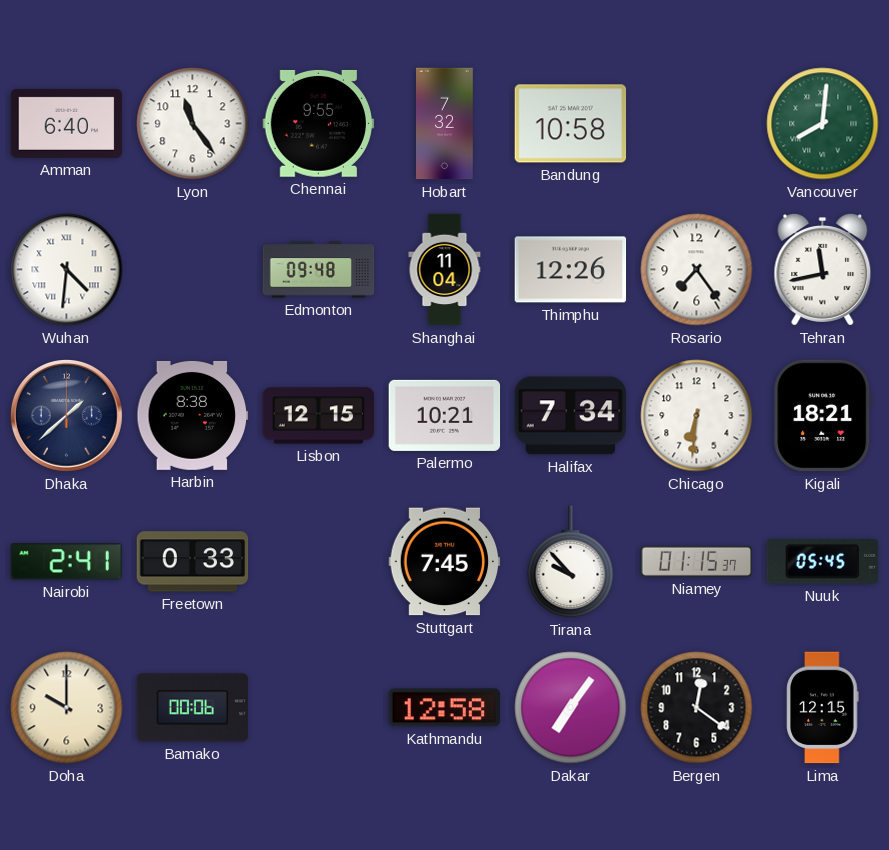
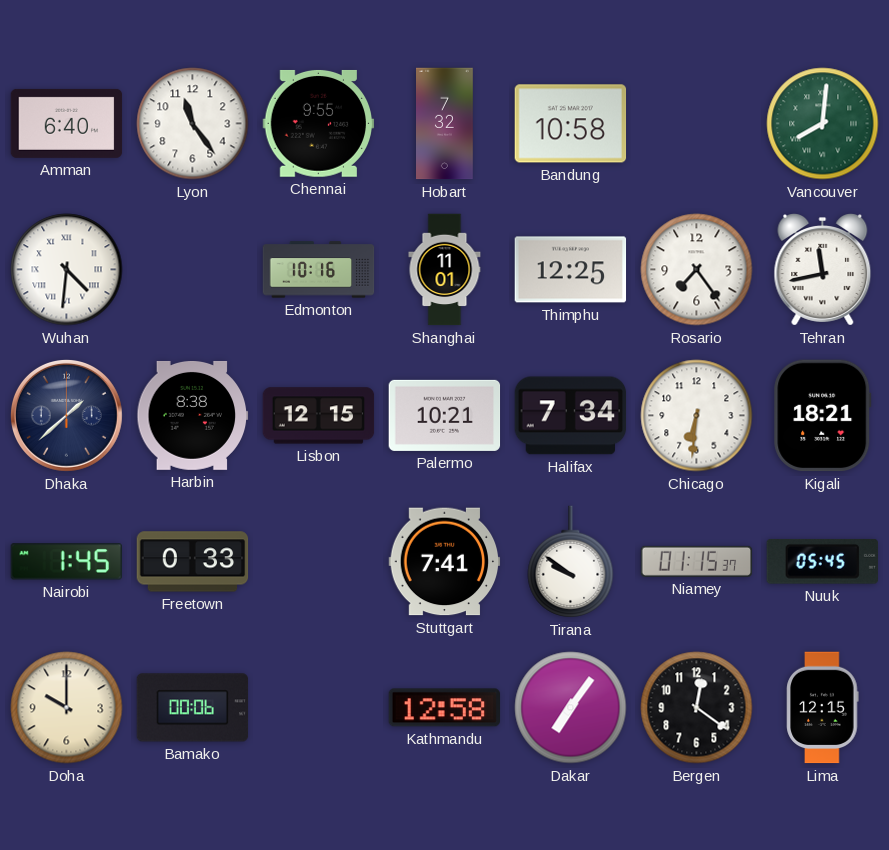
Edmonton: 09:48 -> 10:16
Shanghai: 11:04 -> 11:01
Thimphu: 12:26 -> 12:25
Nairobi: 2:41 -> 1:45
Stuttgart: 7:45 -> 7:41
Tirana: 9:53 -> 9:51
